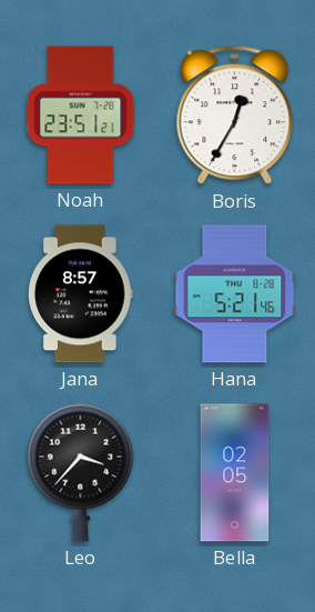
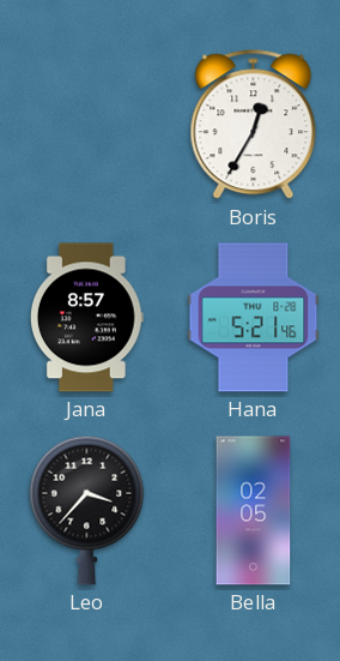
Noah: 23:51 -> none
